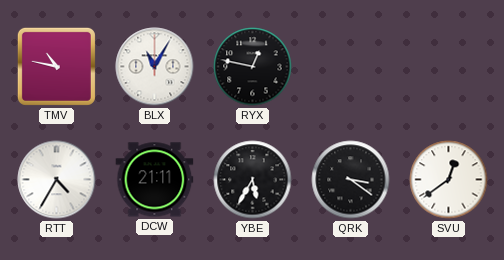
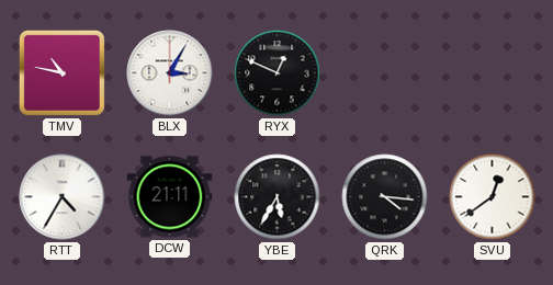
BLX: 11:05 -> 3:05
RYX: 12:47 -> 12:49
QRK: 3:21 -> 4:16
